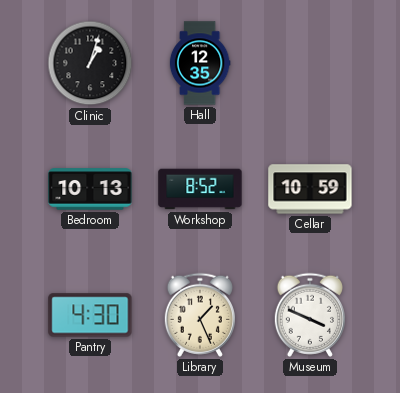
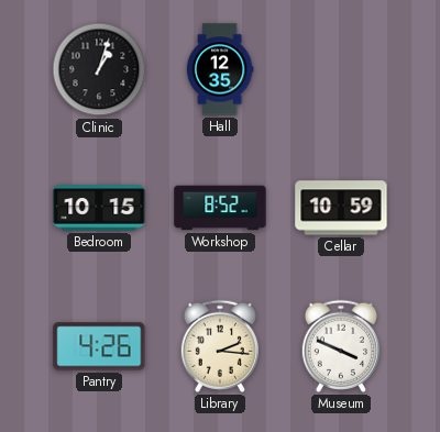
Bedroom: 10:13 -> 10:15
Pantry: 4:30 -> 4:26
Library: 1:26 -> 2:16
